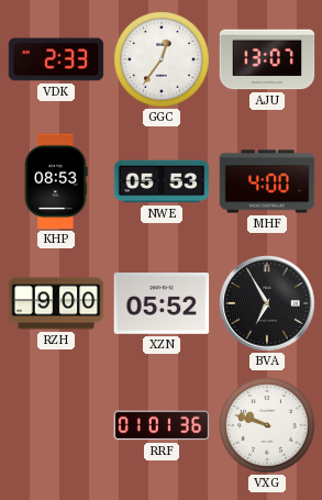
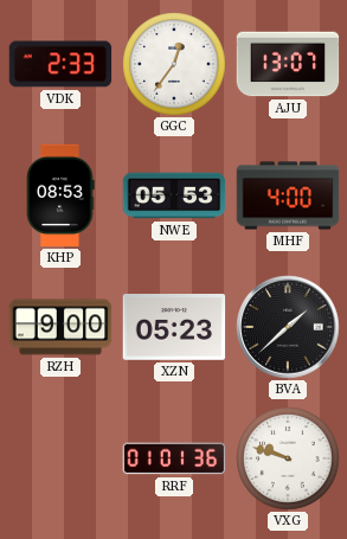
XZN: 05:52 -> 05:23
BVA: 6:55 -> 1:38
